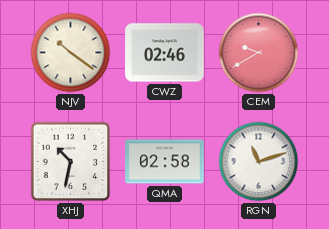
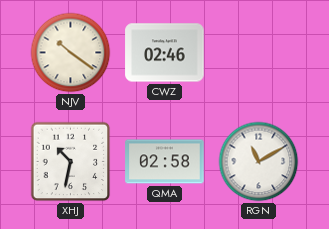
CEM: 9:40 -> none
RGN: 11:12 -> 11:10
